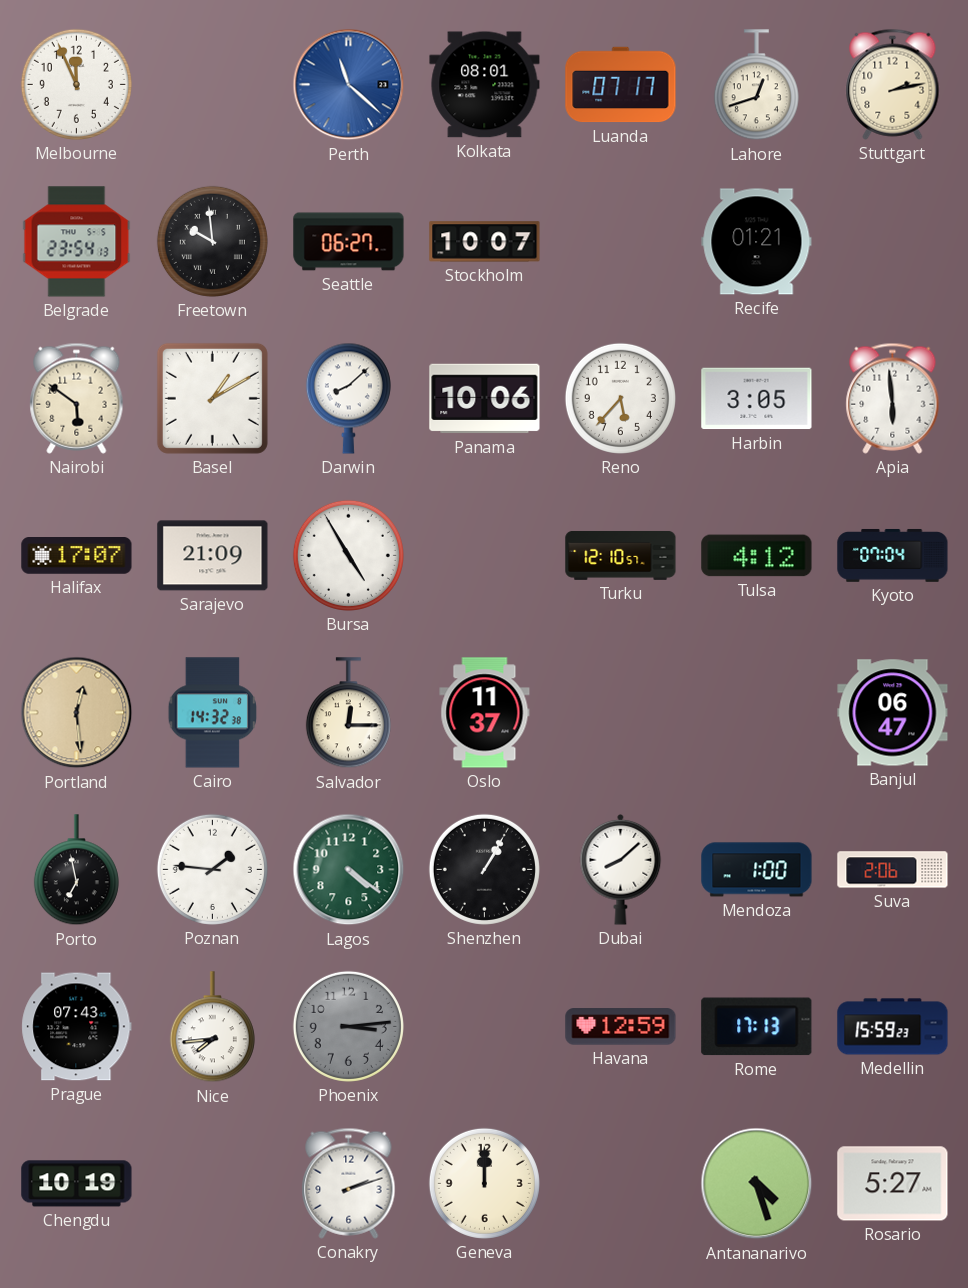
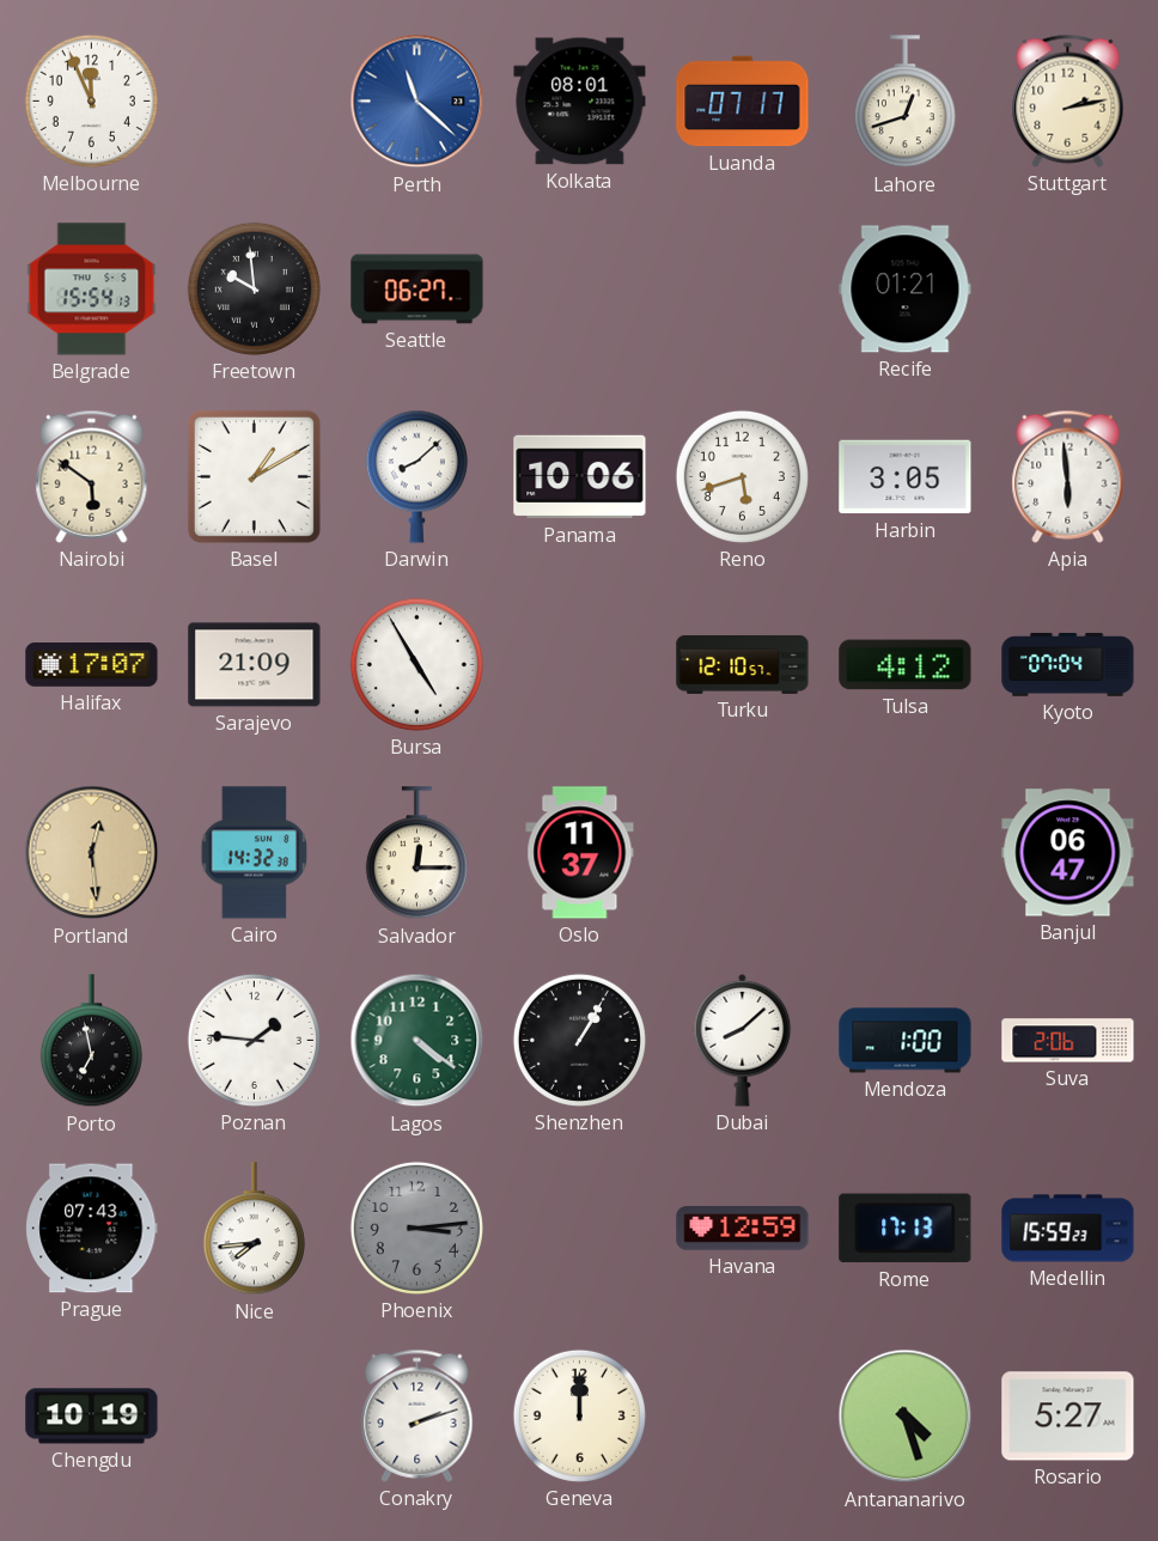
Belgrade: 23:54 -> 15:54
Stockholm: 10:07 -> none
Reno: 5:37 -> 5:42
